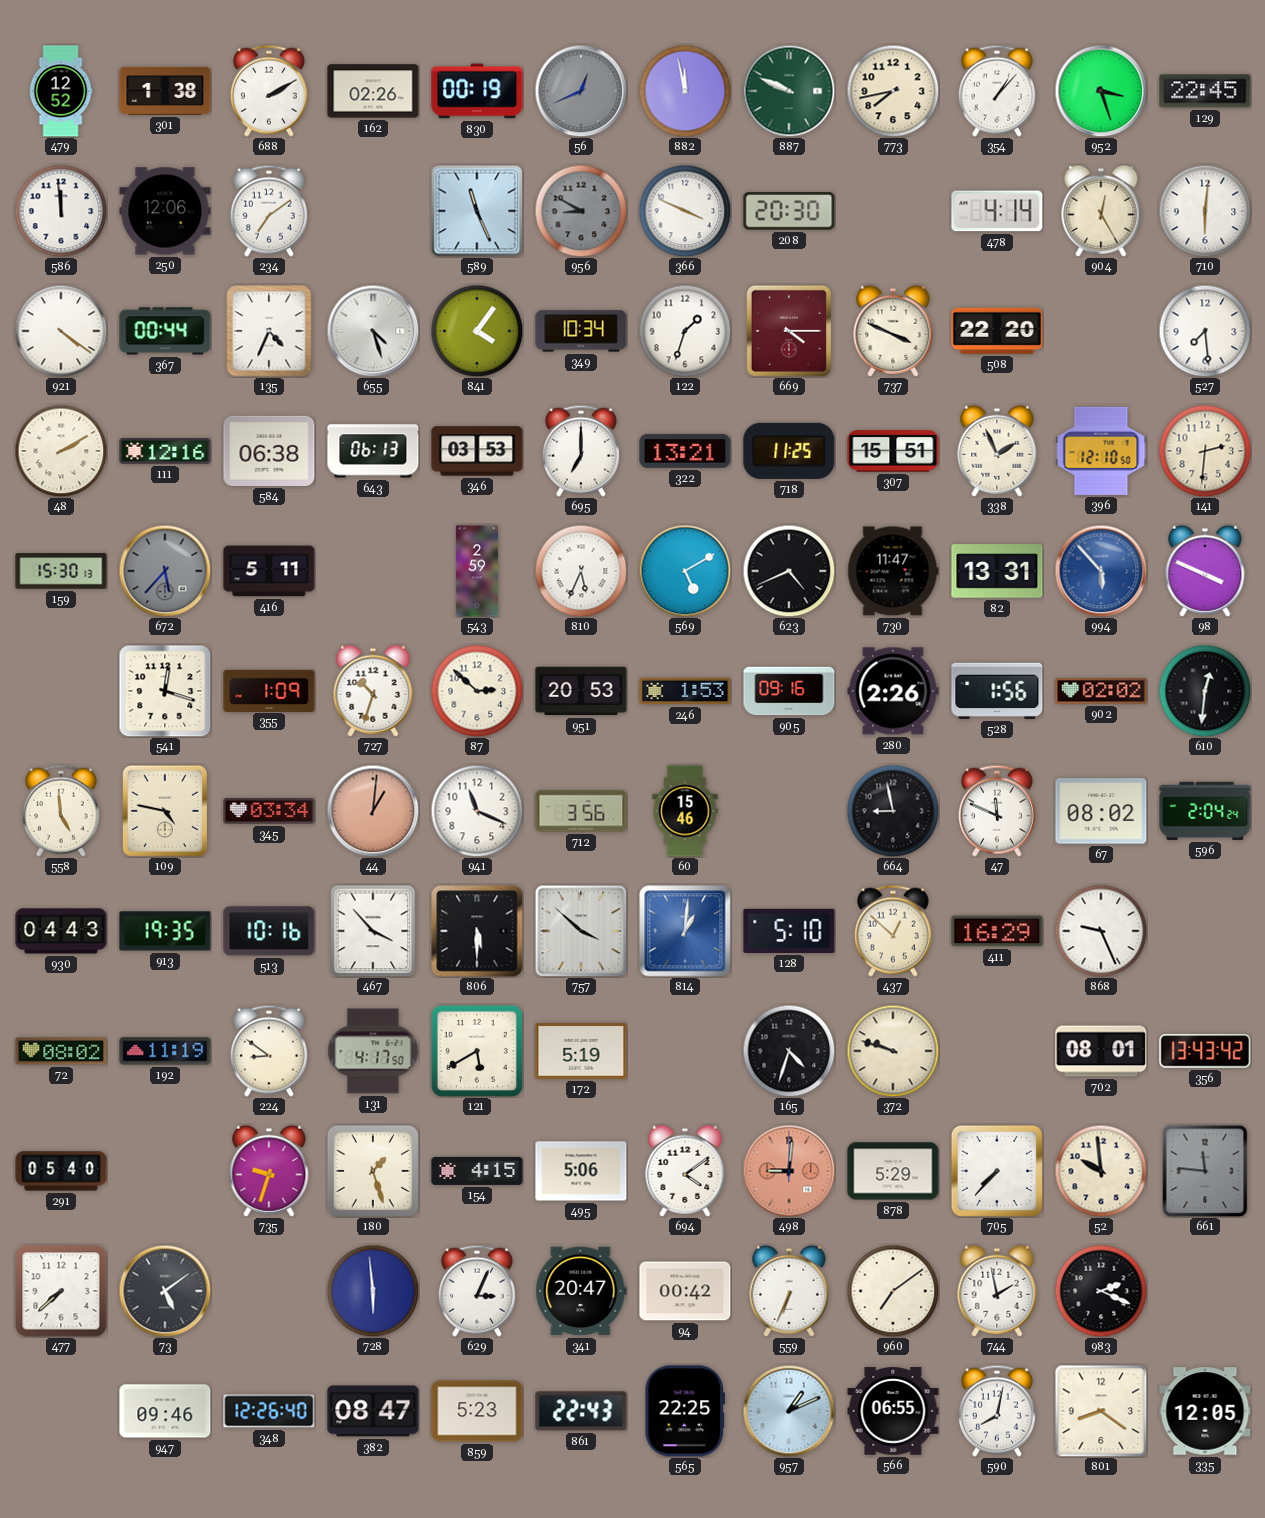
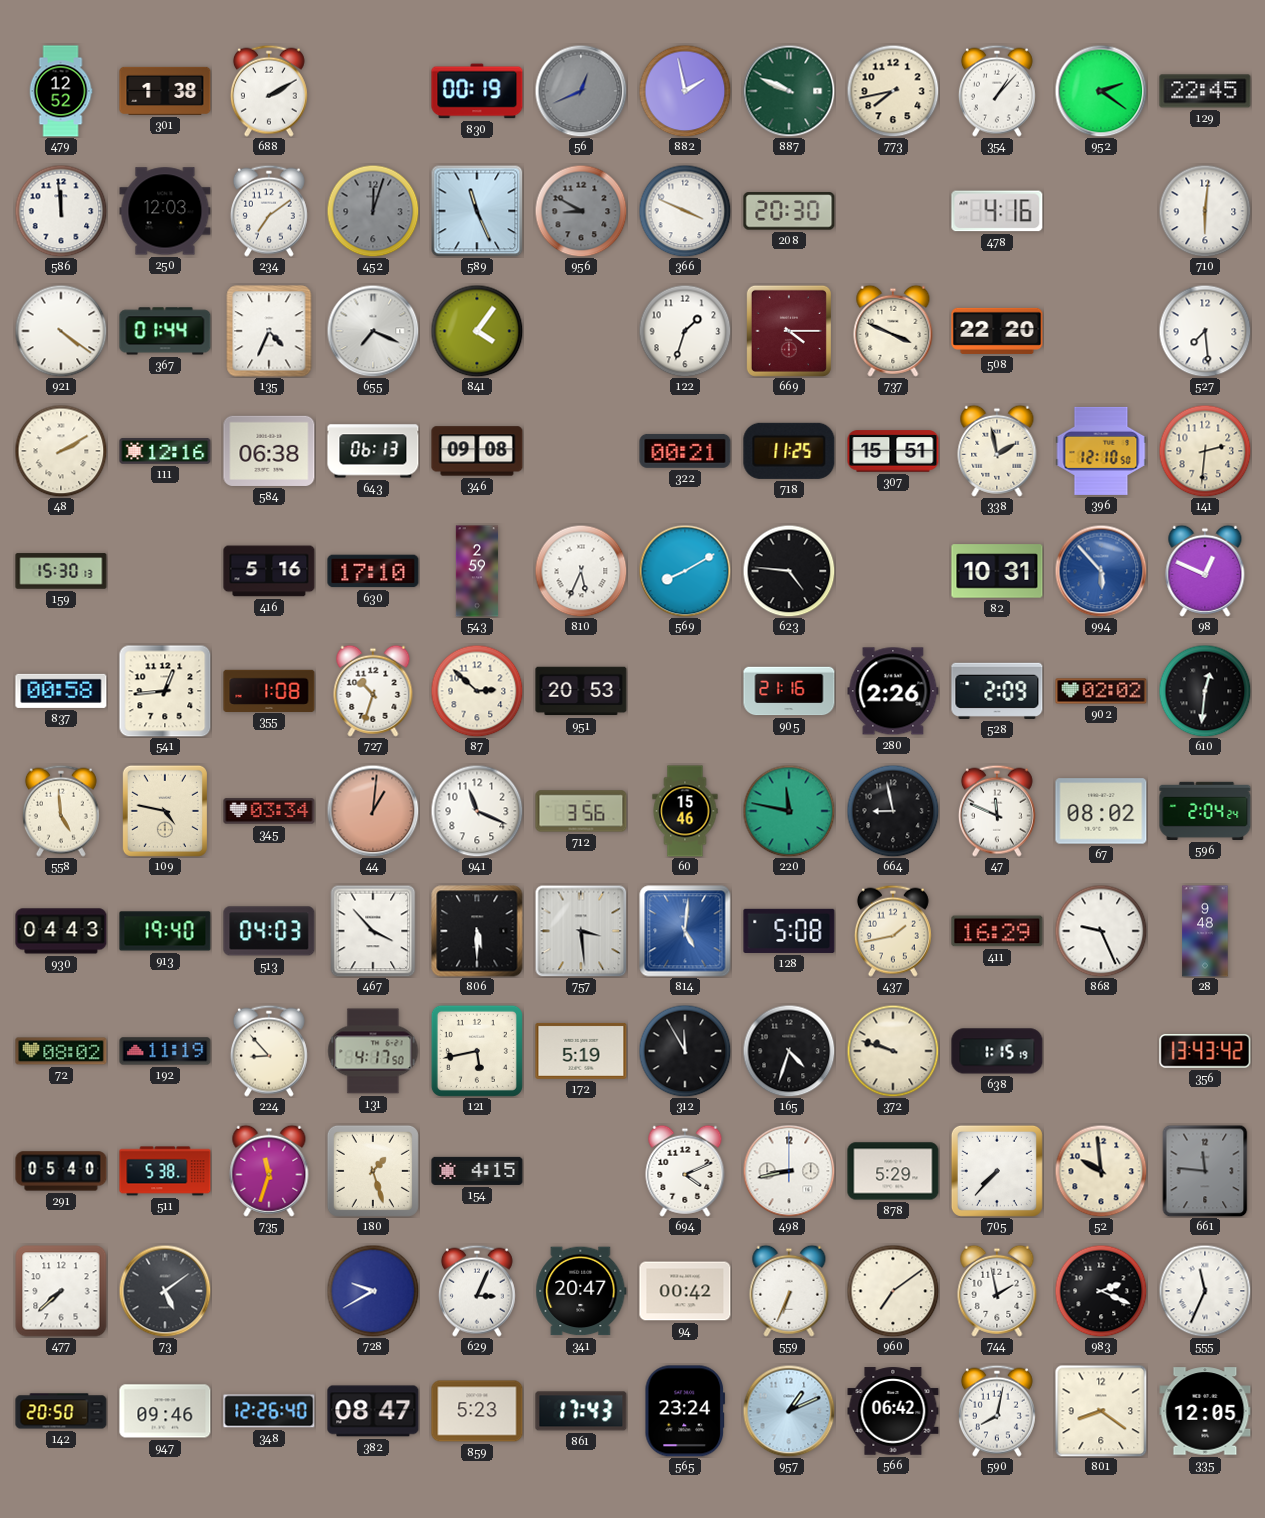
162: 02:26 -> none
882: 11:58 -> 1:58
952: 3:27 -> 2:21
250: 12:06 -> 12:03
452: none -> 12:03
478: 4:14 -> 4:16
904: 12:25 -> none
367: 00:44 -> 01:44
655: 4:27 -> 7:19
349: 10:34 -> none
346: 03:53 -> 09:08
695: 7:00 -> none
322: 13:21 -> 00:21
338: 1:56 -> 1:58
672: 5:37 -> none
416: 5:11 -> 5:16
630: none -> 17:10
569: 5:10 -> 8:10
623: 4:41 -> 4:46
730: 11:47 -> none
82: 13:31 -> 10:31
98: 3:49 -> 12:49
837: none -> 00:58
541: 12:18 -> 12:44
355: 1:09 -> 1:08
246: 1:53 -> none
905: 09:16 -> 21:16
528: 1:56 -> 2:09
220: none -> 11:47
913: 19:35 -> 19:40
513: 10:16 -> 04:03
757: 3:52 -> 3:29
814: 1:01 -> 5:01
128: 5:10 -> 5:08
437: 12:52 -> 1:43
28: none -> 9:48
224: 8:51 -> 8:53
121: 5:40 -> 5:43
312: none -> 11:55
638: none -> 1:15
702: 08:01 -> none
511: none -> 5:38
735: 9:33 -> 11:33
495: 5:06 -> none
694: 4:09 -> 4:11
498: 9:01 -> 8:43
498 dial: salmon -> white
728: 5:59 -> 9:40
555: none -> 11:34
142: none -> 20:50
861: 22:43 -> 17:43
565: 22:25 -> 23:24
566: 06:55 -> 06:42
